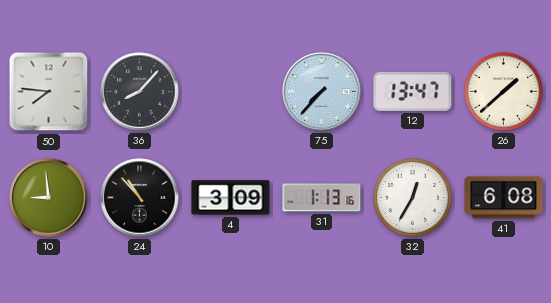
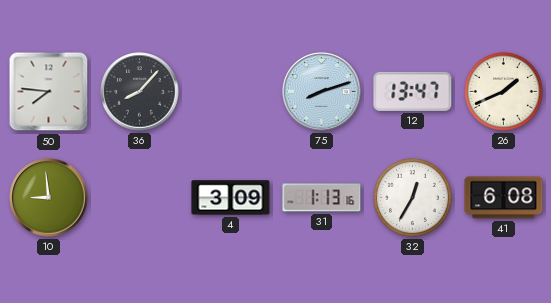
75: 7:37 -> 8:12
26: 1:38 -> 1:41
24: 10:53 -> none
